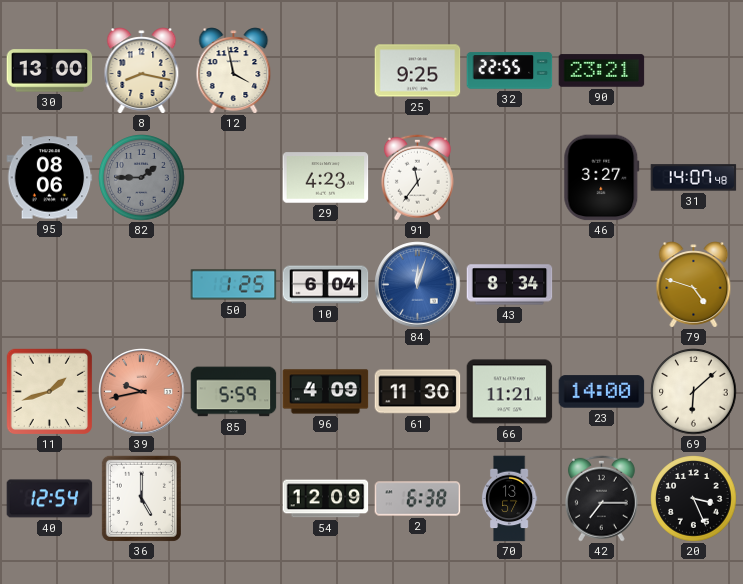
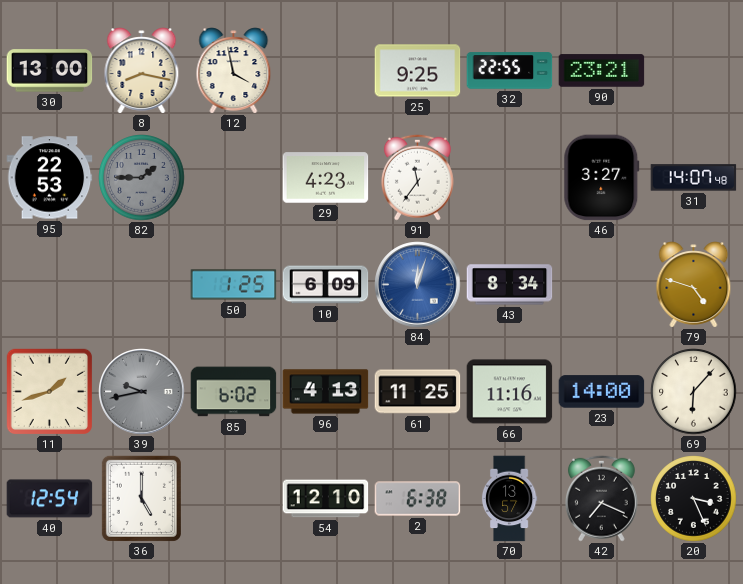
95: 08:06 -> 22:53
10: 6:04 -> 6:09
39 dial: salmon -> grey
85: 5:59 -> 6:02
96: 4:09 -> 4:13
61: 11:30 -> 11:25
66: 11:21 -> 11:16
69: 6:08 -> 6:07
54: 12:09 -> 12:10
42: 7:15 -> 7:19
